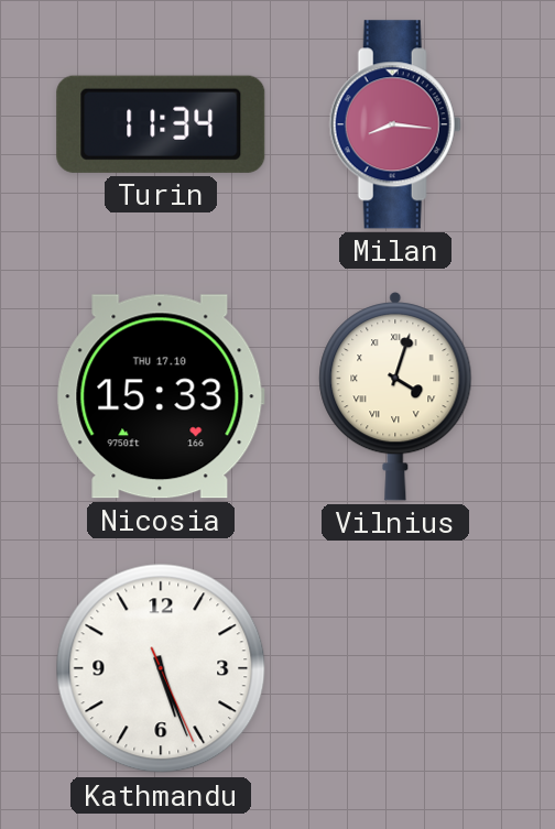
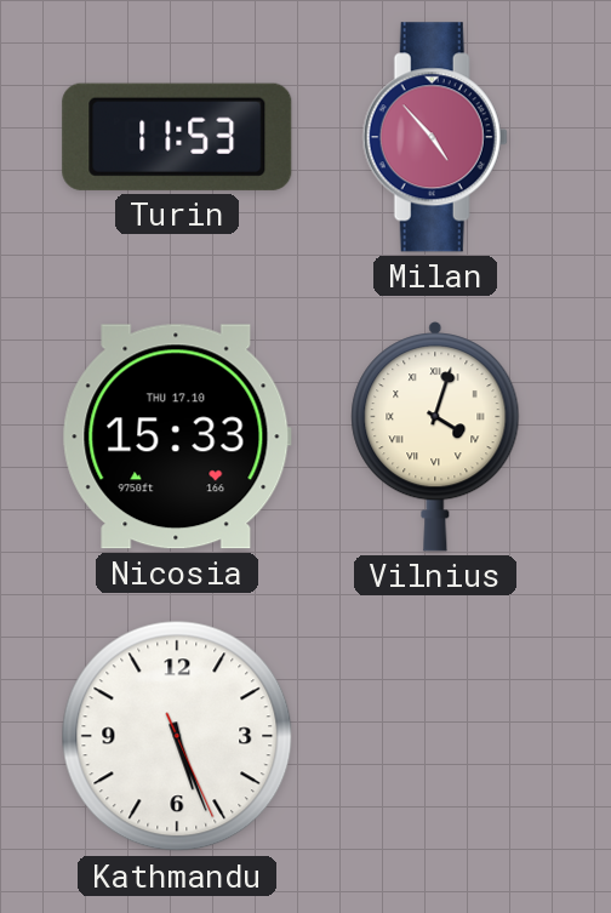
Turin: 11:34 -> 11:53
Milan: 8:16 -> 4:53
